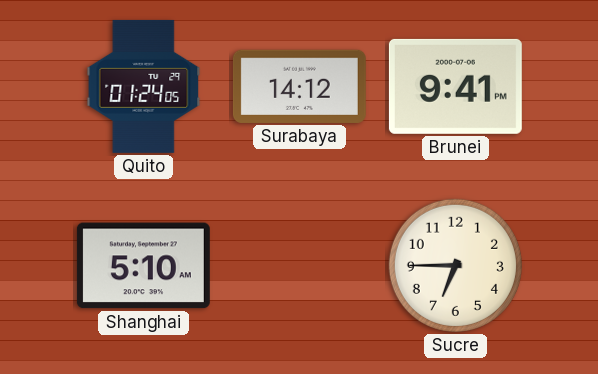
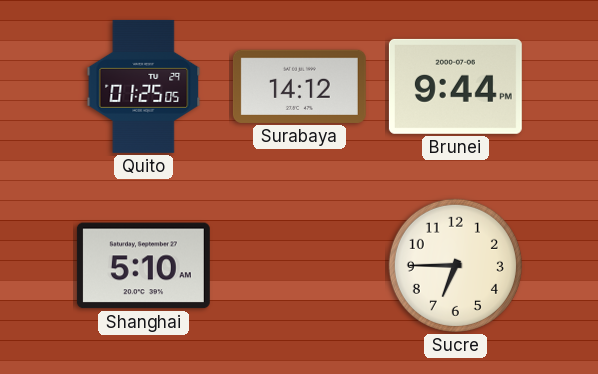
Quito: 01:24 -> 01:25
Brunei: 9:41 -> 9:44
